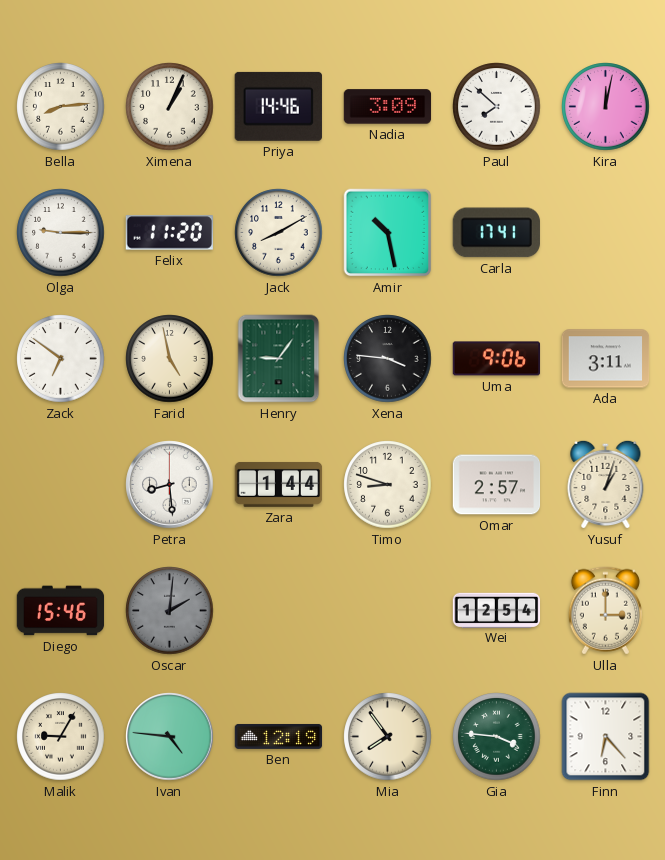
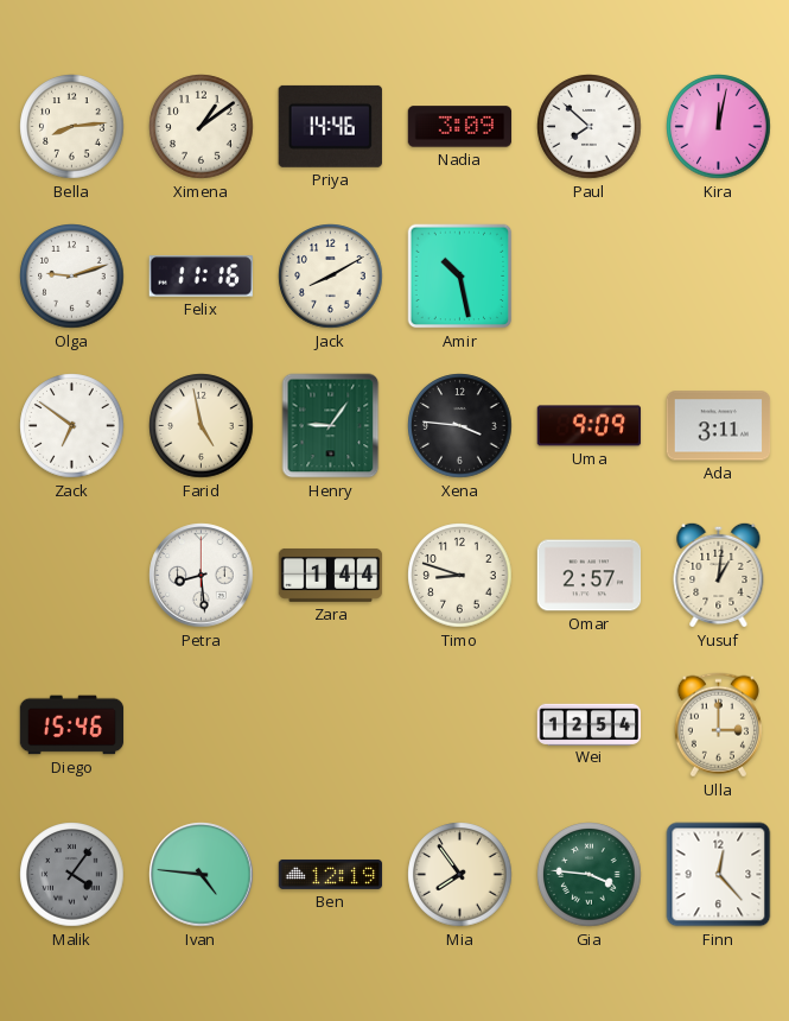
Ximena: 1:04 -> 1:09
Olga: 9:15 -> 9:12
Felix: 11:20 -> 11:16
Carla: 17:41 -> none
Uma: 9:06 -> 9:09
Yusuf: 1:03 -> 1:01
Oscar: 2:01 -> none
Malik: 9:05 -> 4:06
Malik dial: cream -> grey
Finn: 6:23 -> 12:23
